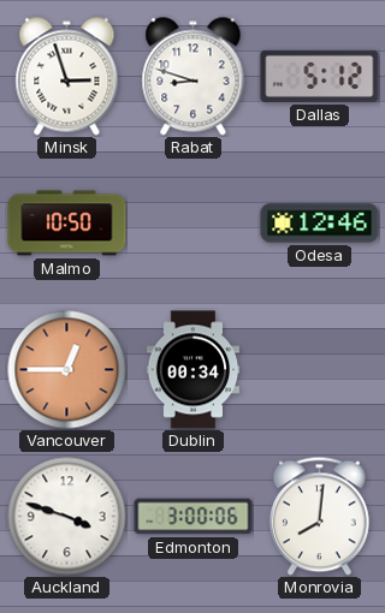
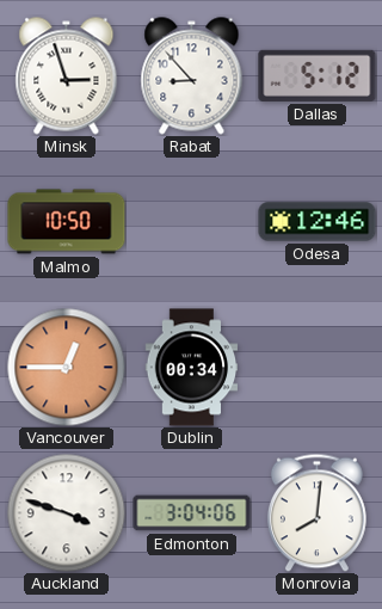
Rabat: 8:48 -> 8:53
Edmonton: 3:00 -> 3:04
